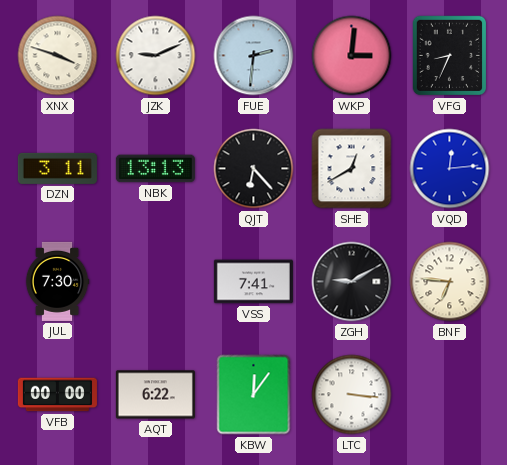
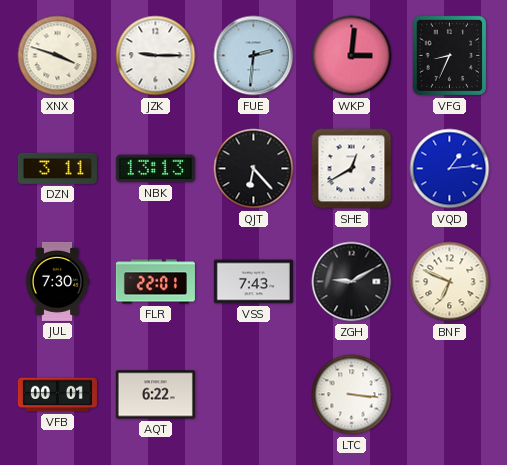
JZK: 9:11 -> 9:15
VQD: 12:14 -> 1:14
FLR: none -> 22:01
VSS: 7:41 -> 7:43
BNF: 6:46 -> 6:49
VFB: 00:00 -> 00:01
KBW: 12:06 -> none
